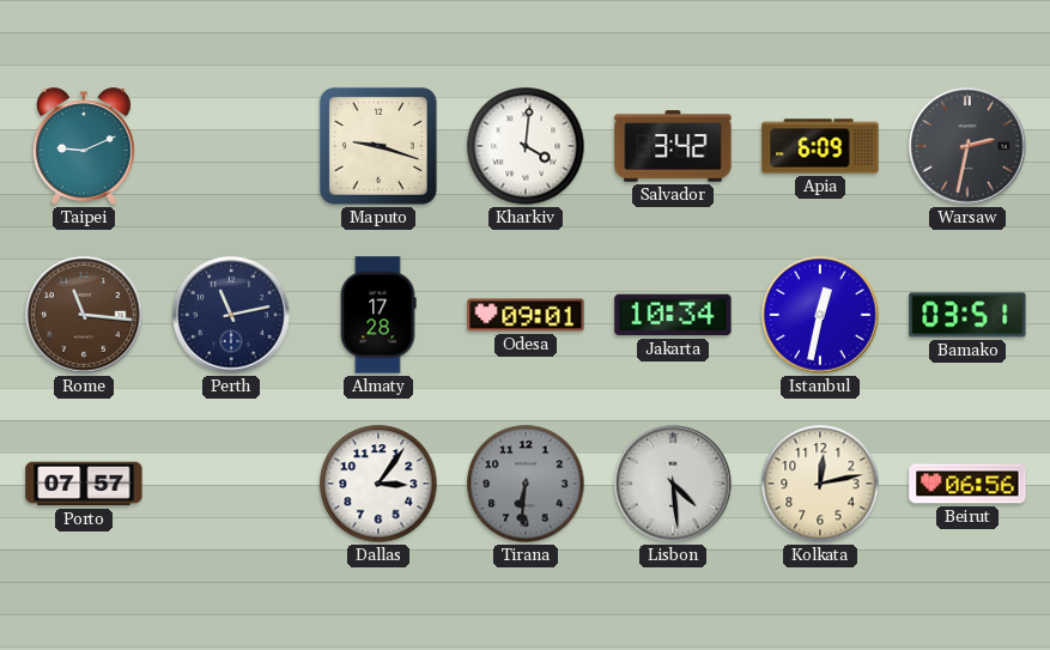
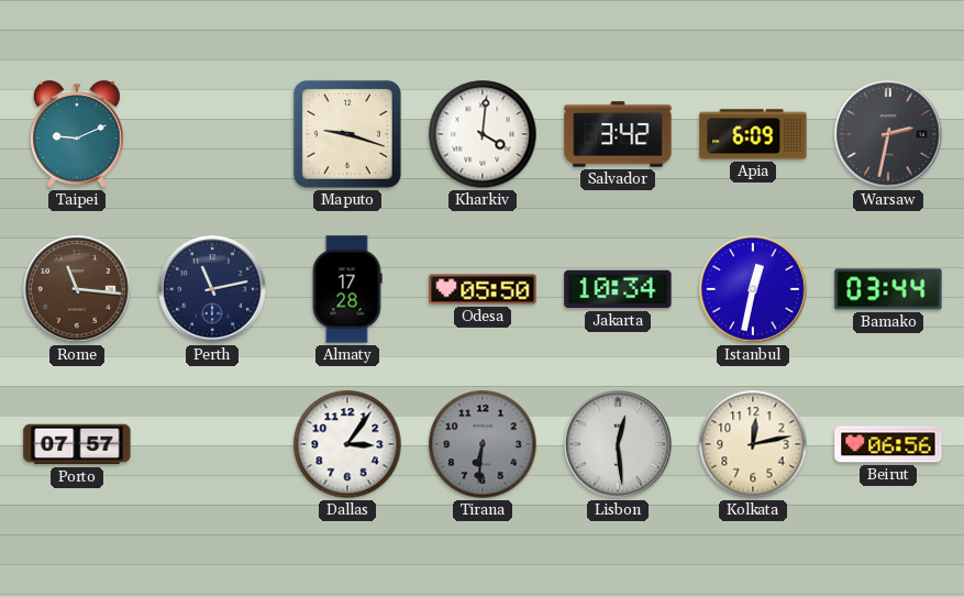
Odesa: 09:01 -> 05:50
Bamako: 03:51 -> 03:44
Lisbon: 4:29 -> 12:29
